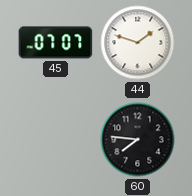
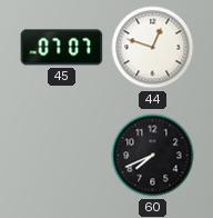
44: 1:48 -> 12:48
60: 7:46 -> 7:41
